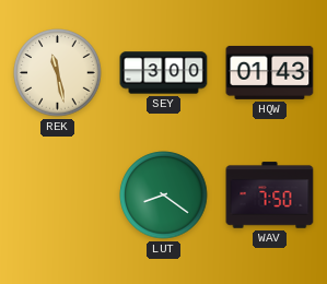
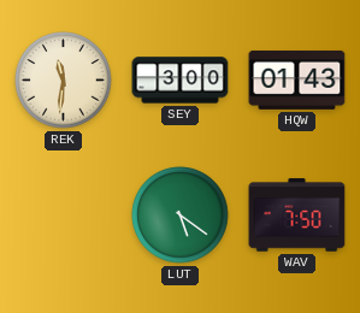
REK: 11:28 -> 11:31
LUT: 8:21 -> 5:21
